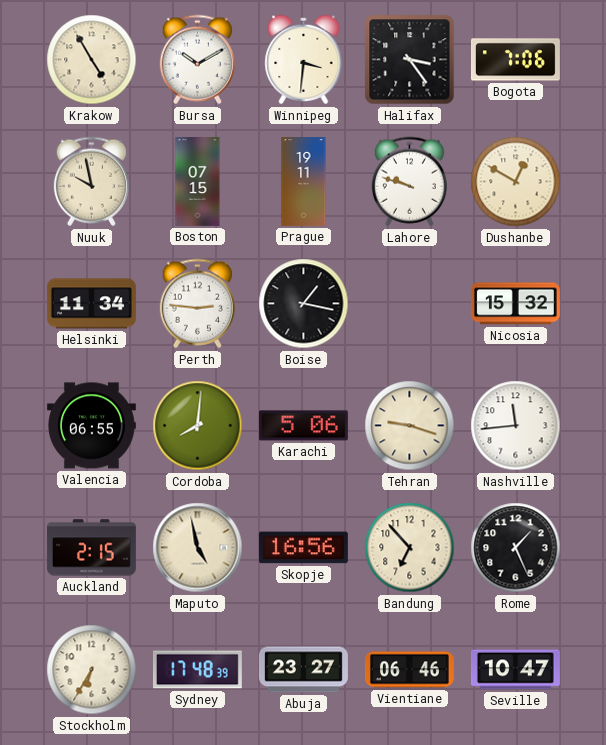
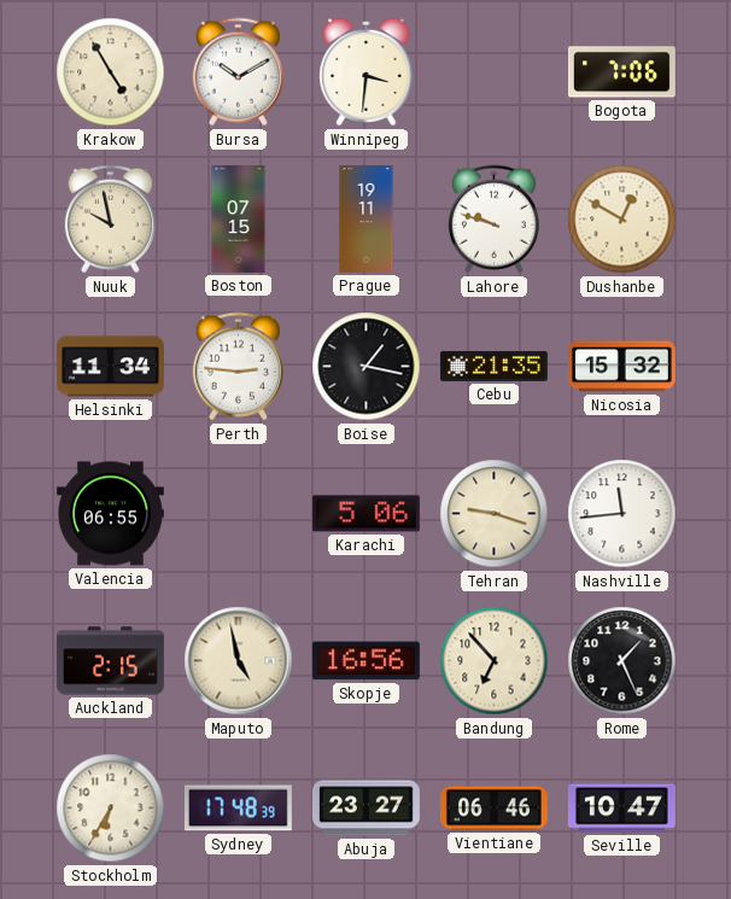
Halifax: 3:24 -> none
Cebu: none -> 21:35
Cordoba: 8:01 -> none
